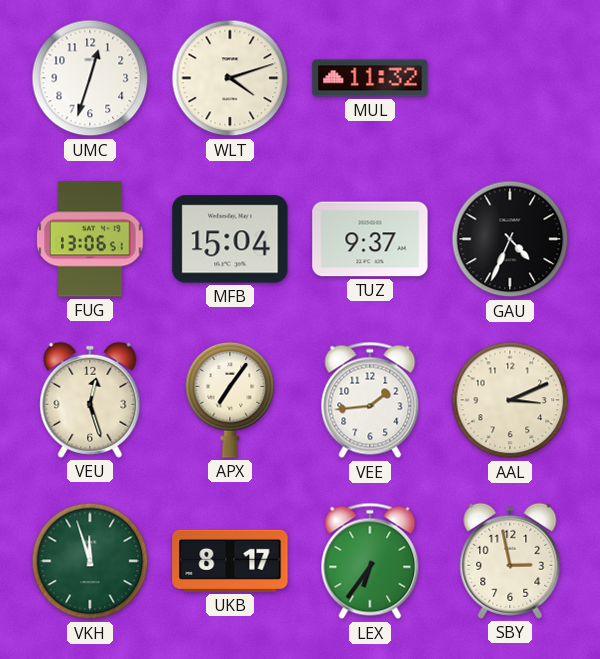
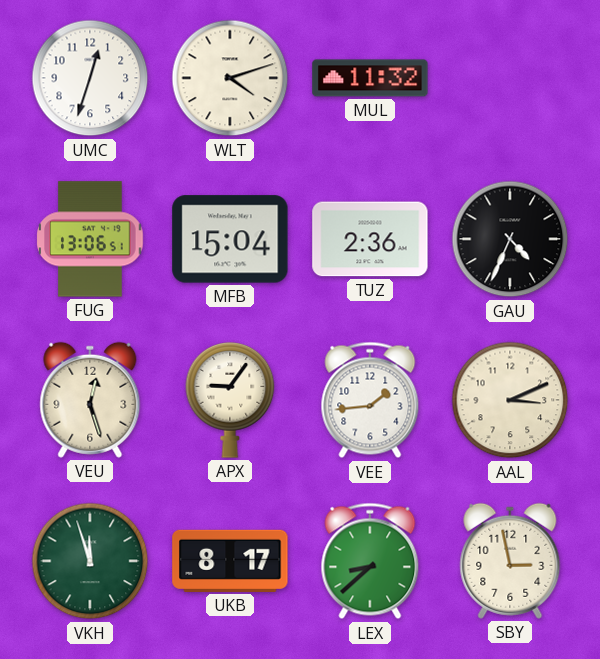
TUZ: 9:37 -> 2:36
APX: 7:06 -> 9:06
LEX: 6:36 -> 8:38
